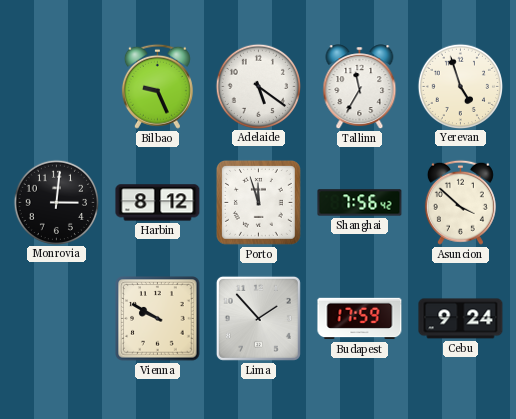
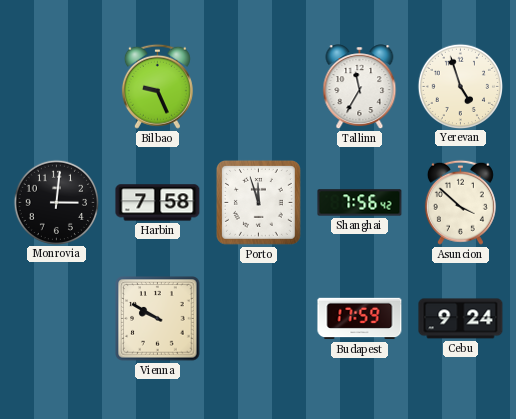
Adelaide: 5:21 -> none
Harbin: 8:12 -> 7:58
Lima: 1:53 -> none
